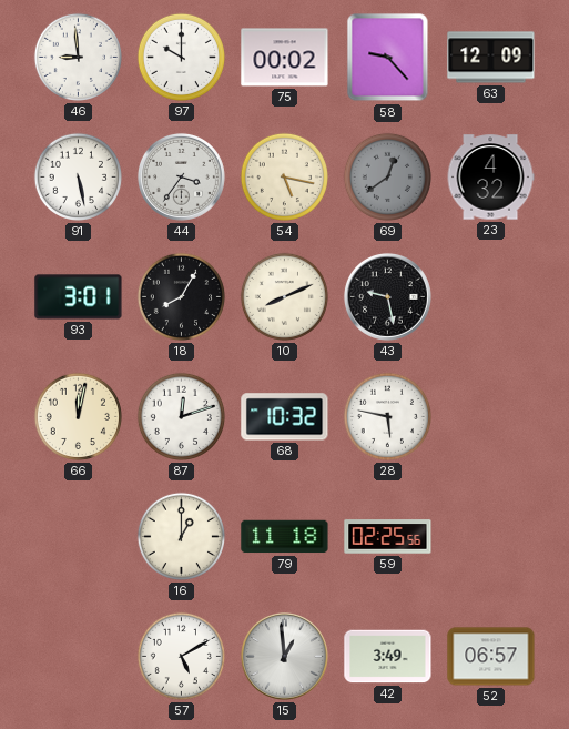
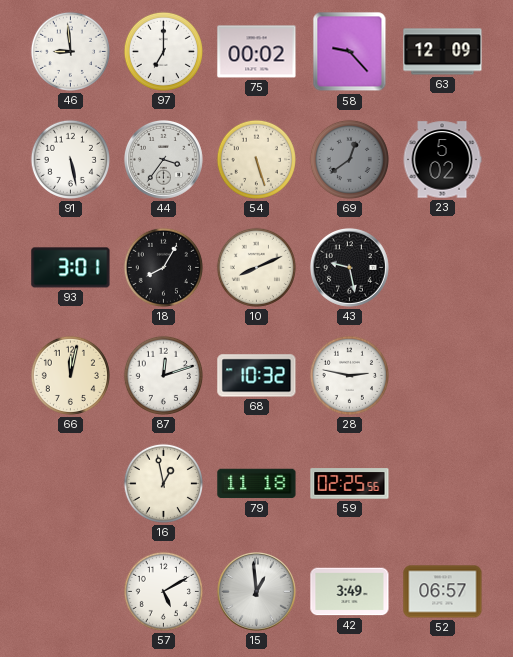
97: 10:00 -> 7:00
54: 5:17 -> 5:27
23: 4:32 -> 5:02
28: 5:47 -> 2:47
16: 1:00 -> 12:58
